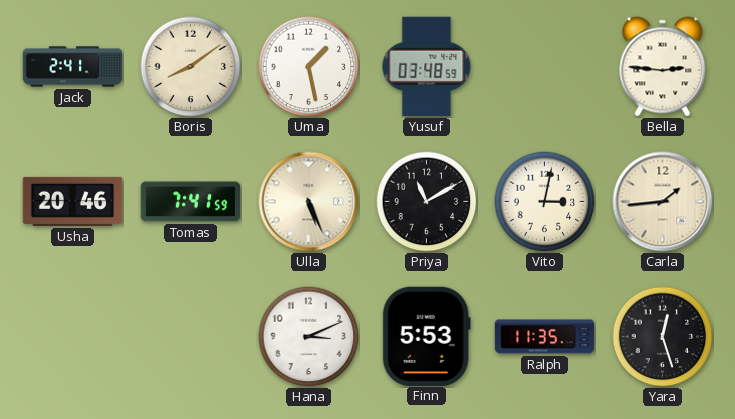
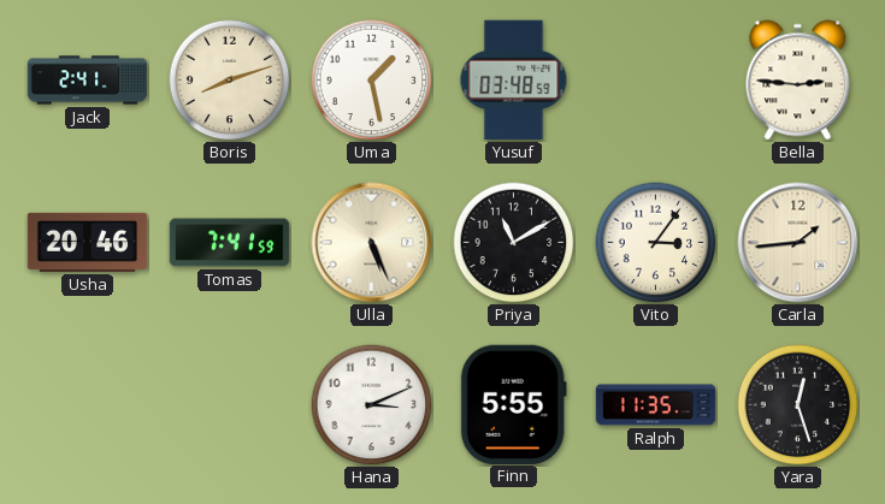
Boris: 8:09 -> 8:12
Vito: 3:02 -> 3:06
Finn: 5:53 -> 5:55
